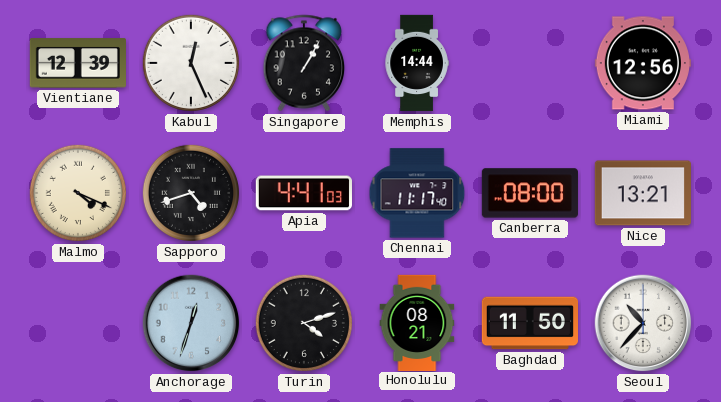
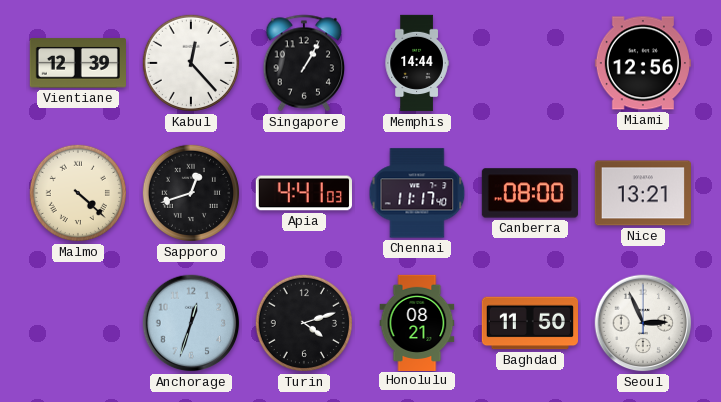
Kabul: 12:26 -> 12:23
Malmo: 4:19 -> 4:22
Sapporo: 4:42 -> 12:42
Seoul: 10:37 -> 2:56
